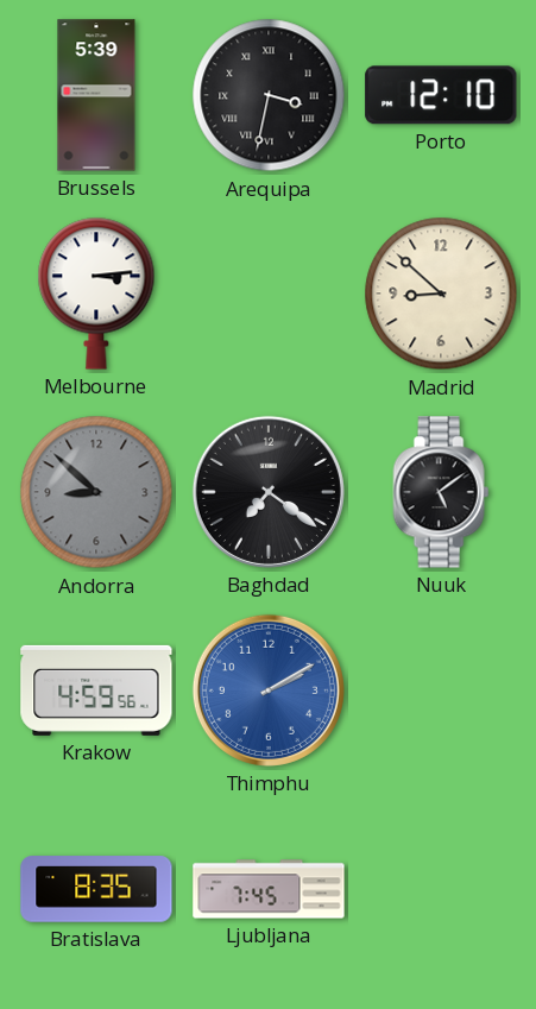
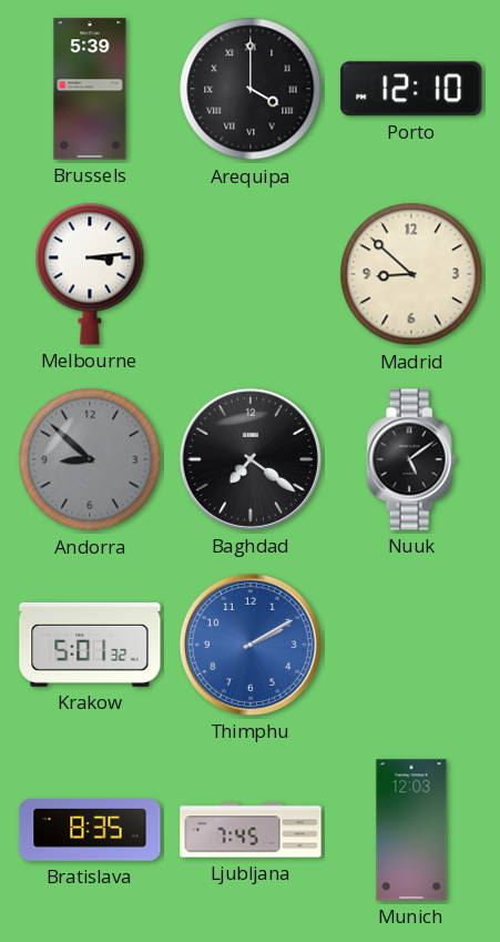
Arequipa: 3:32 -> 4:00
Krakow: 4:59 -> 5:01
Munich: none -> 12:03
